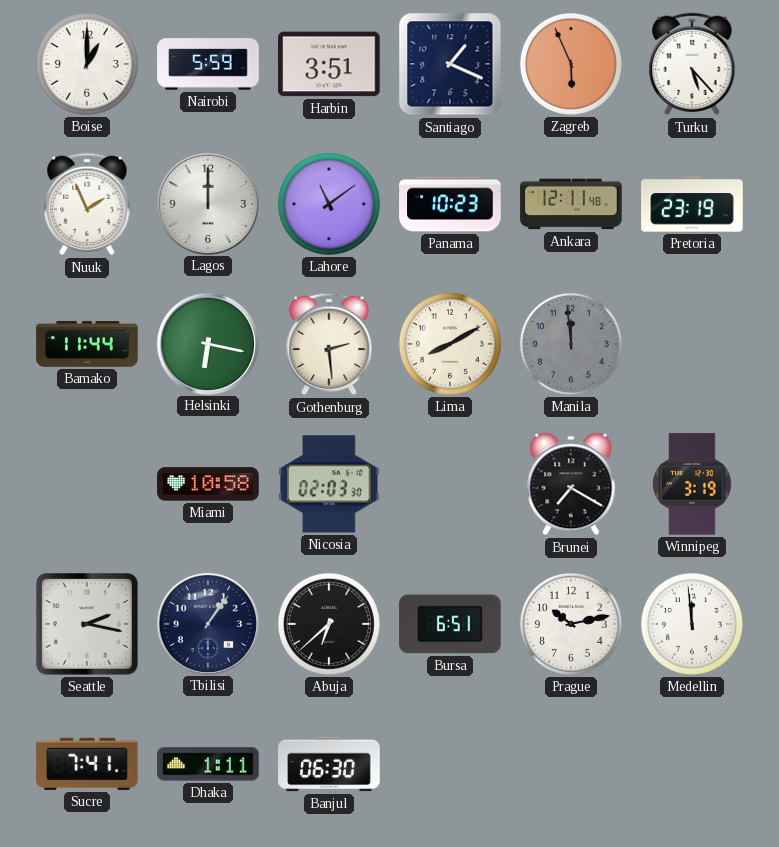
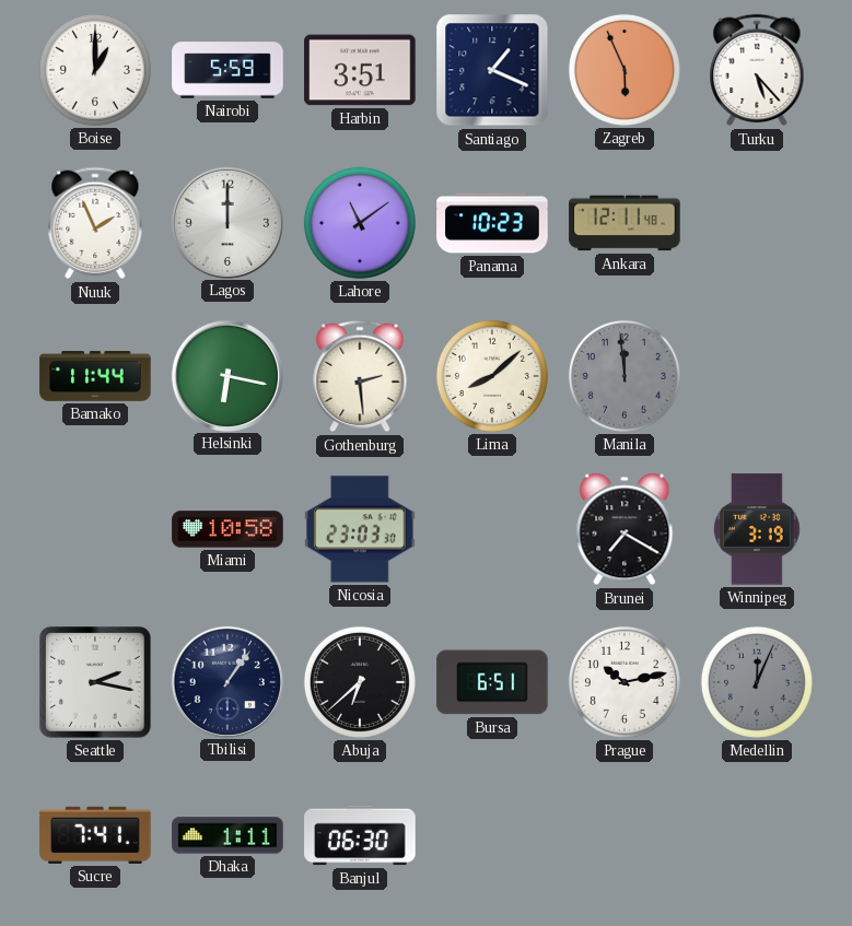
Pretoria: 23:19 -> none
Lima: 8:10 -> 8:08
Nicosia: 02:03 -> 23:03
Medellin: 11:59 -> 12:04
Medellin dial: white -> grey
